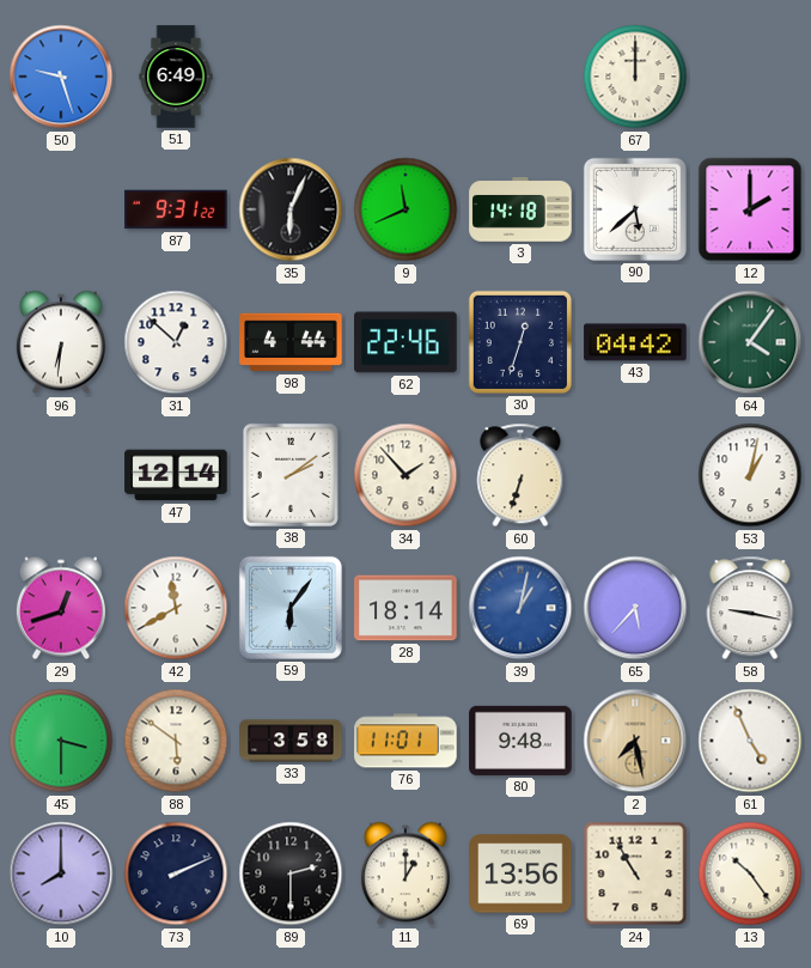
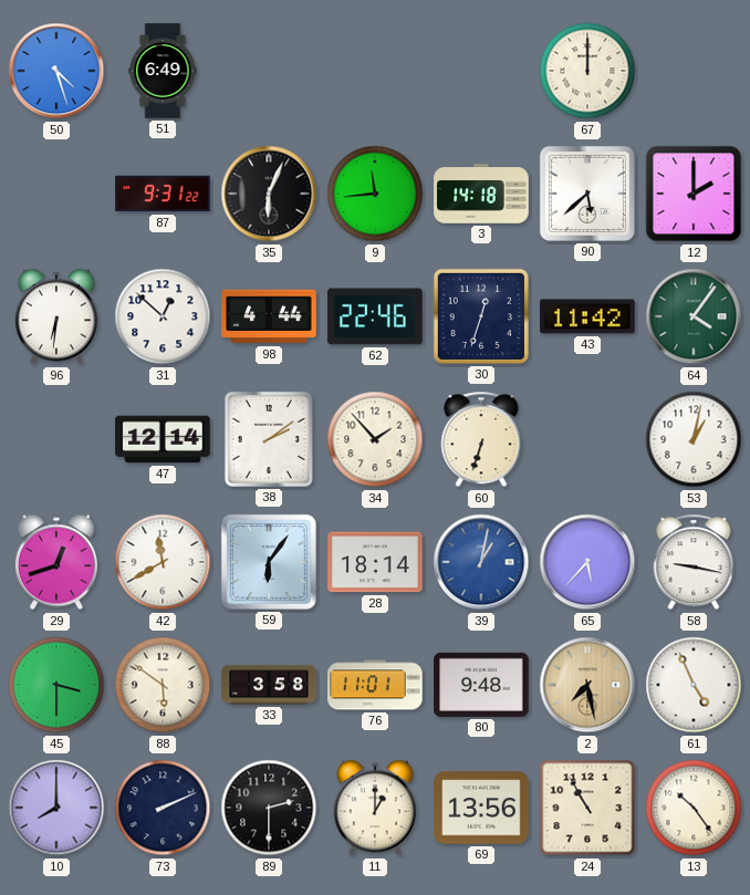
50: 9:27 -> 4:27
9: 11:41 -> 11:44
43: 04:42 -> 11:42
